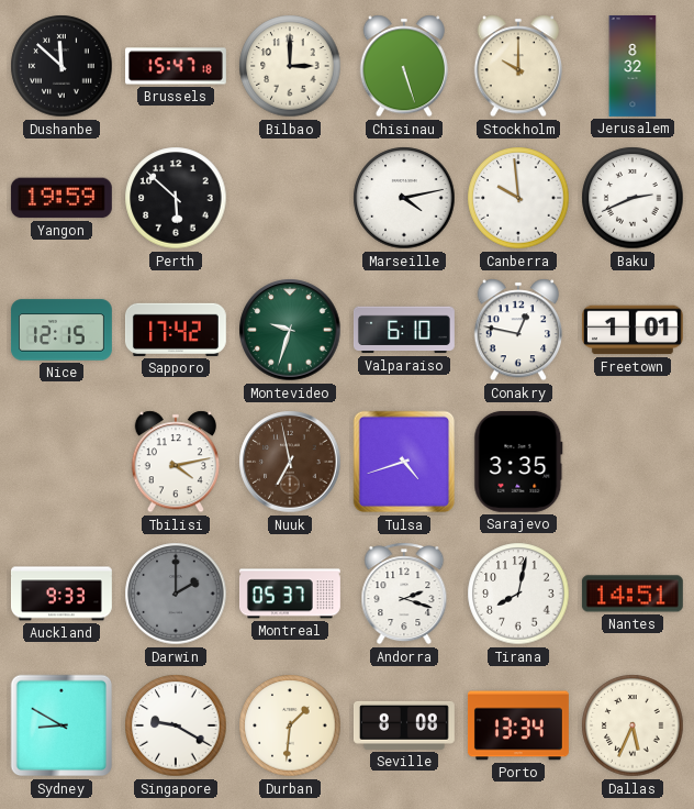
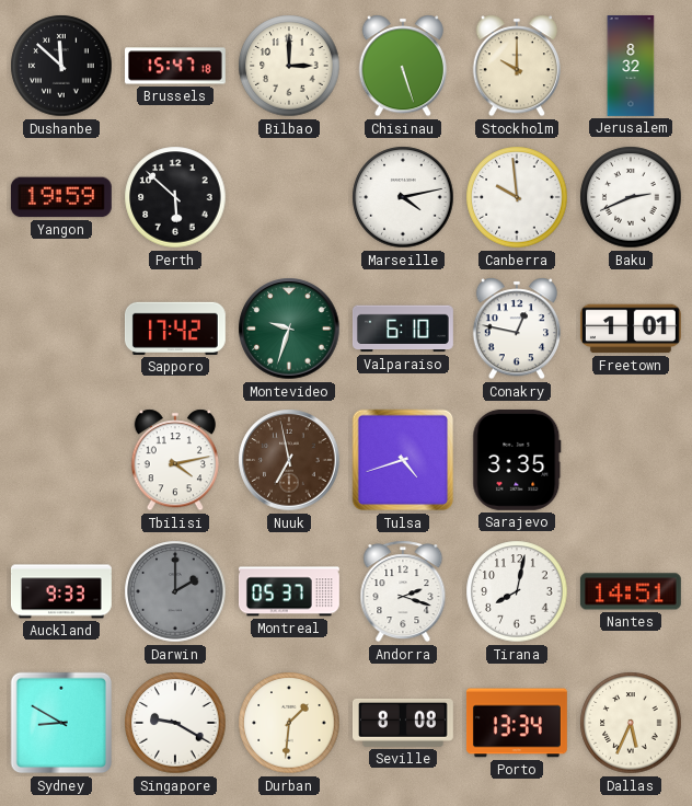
Nice: 12:15 -> none
